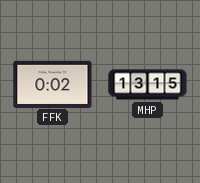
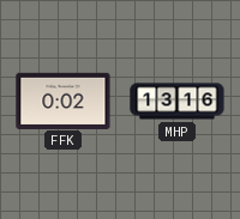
MHP: 13:15 -> 13:16
